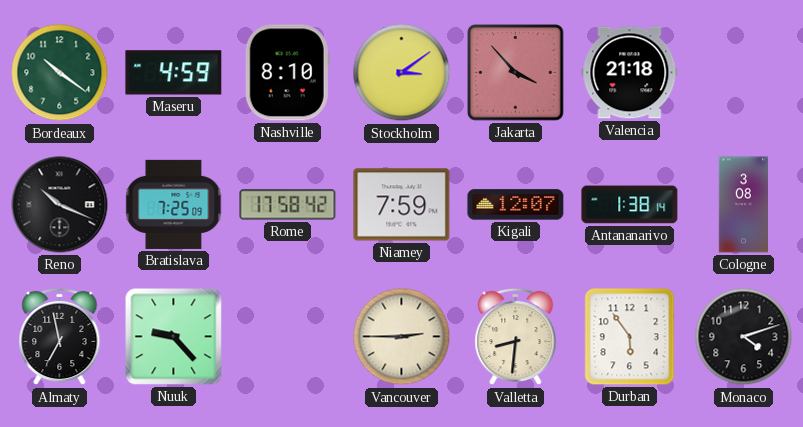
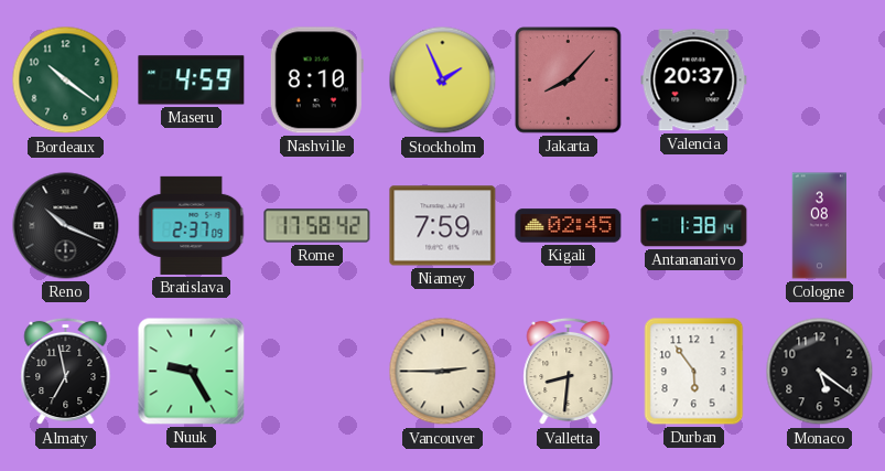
Stockholm: 3:09 -> 1:56
Jakarta: 3:53 -> 8:07
Valencia: 21:18 -> 20:37
Bratislava: 7:25 -> 2:37
Kigali: 12:07 -> 02:45
Nuuk: 9:23 -> 9:25
Monaco: 4:12 -> 5:21
